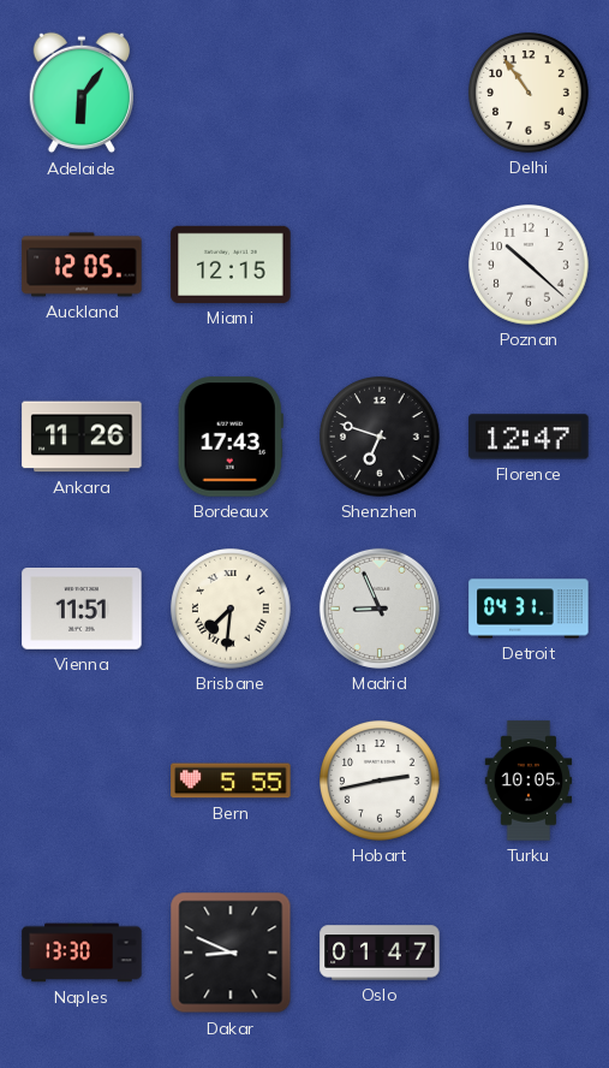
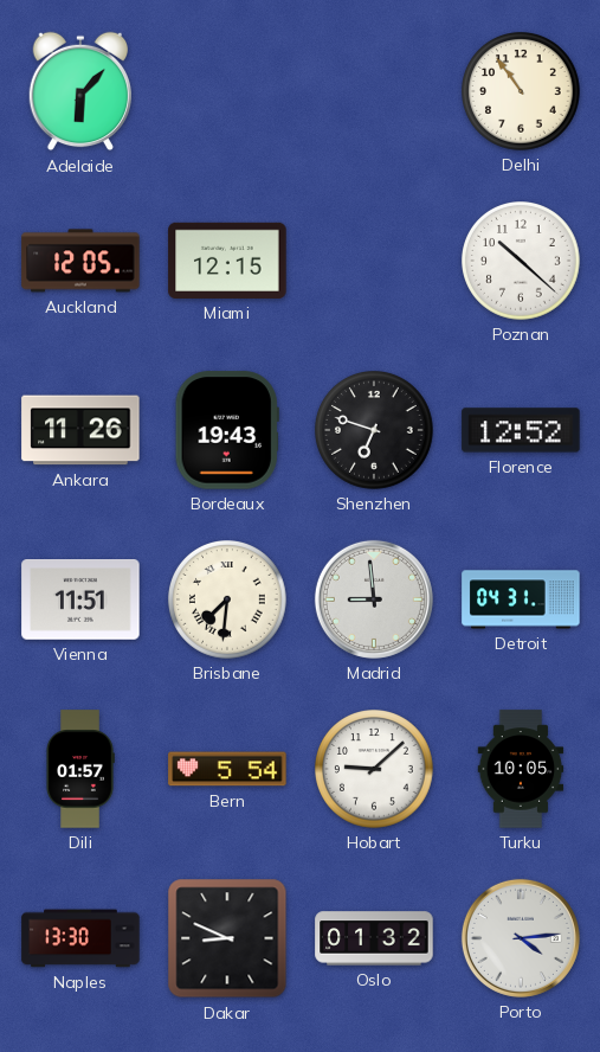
Adelaide: 6:06 -> 6:07
Bordeaux: 17:43 -> 19:43
Florence: 12:47 -> 12:52
Madrid: 8:56 -> 8:59
Dili: none -> 01:57
Bern: 5:55 -> 5:54
Hobart: 2:43 -> 9:08
Oslo: 01:47 -> 01:32
Porto: none -> 4:14
